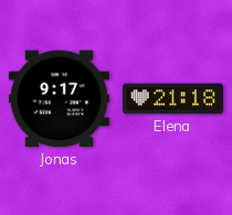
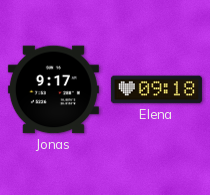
Elena: 21:18 -> 09:18
